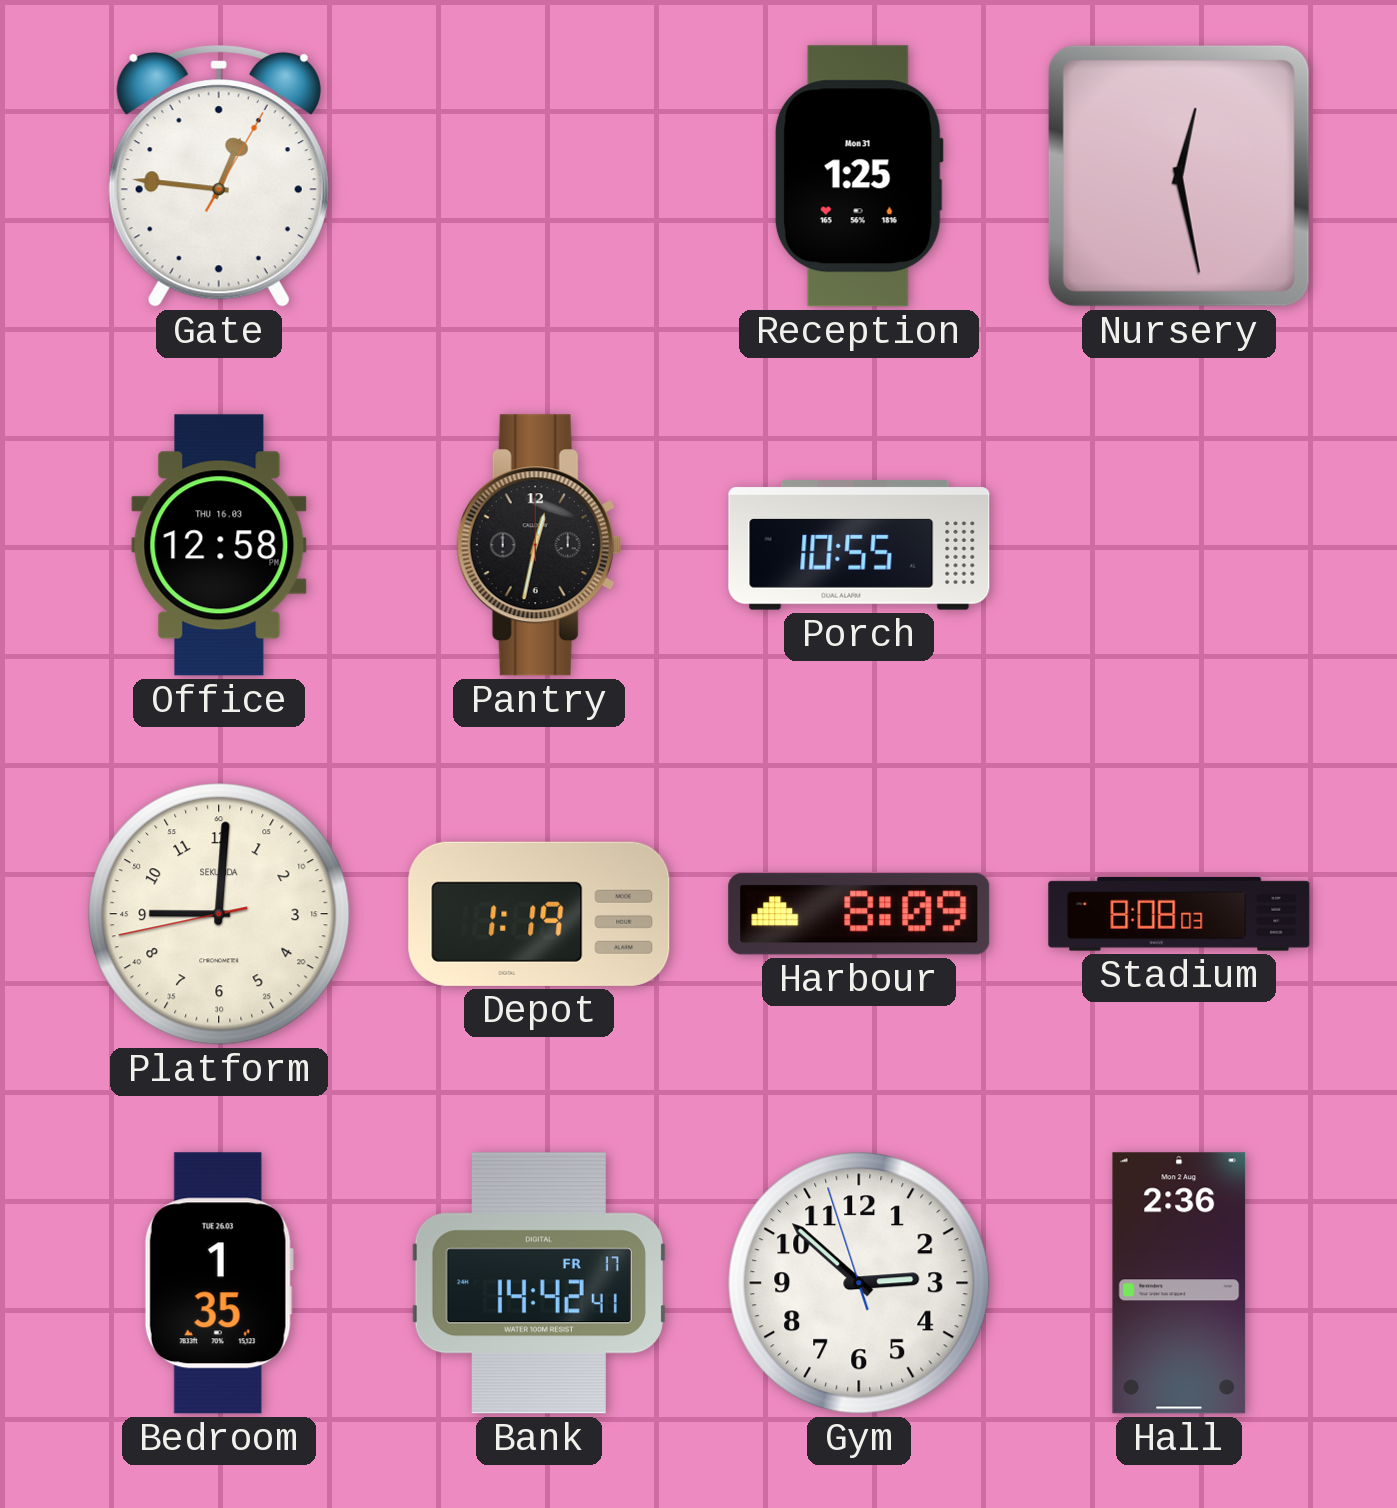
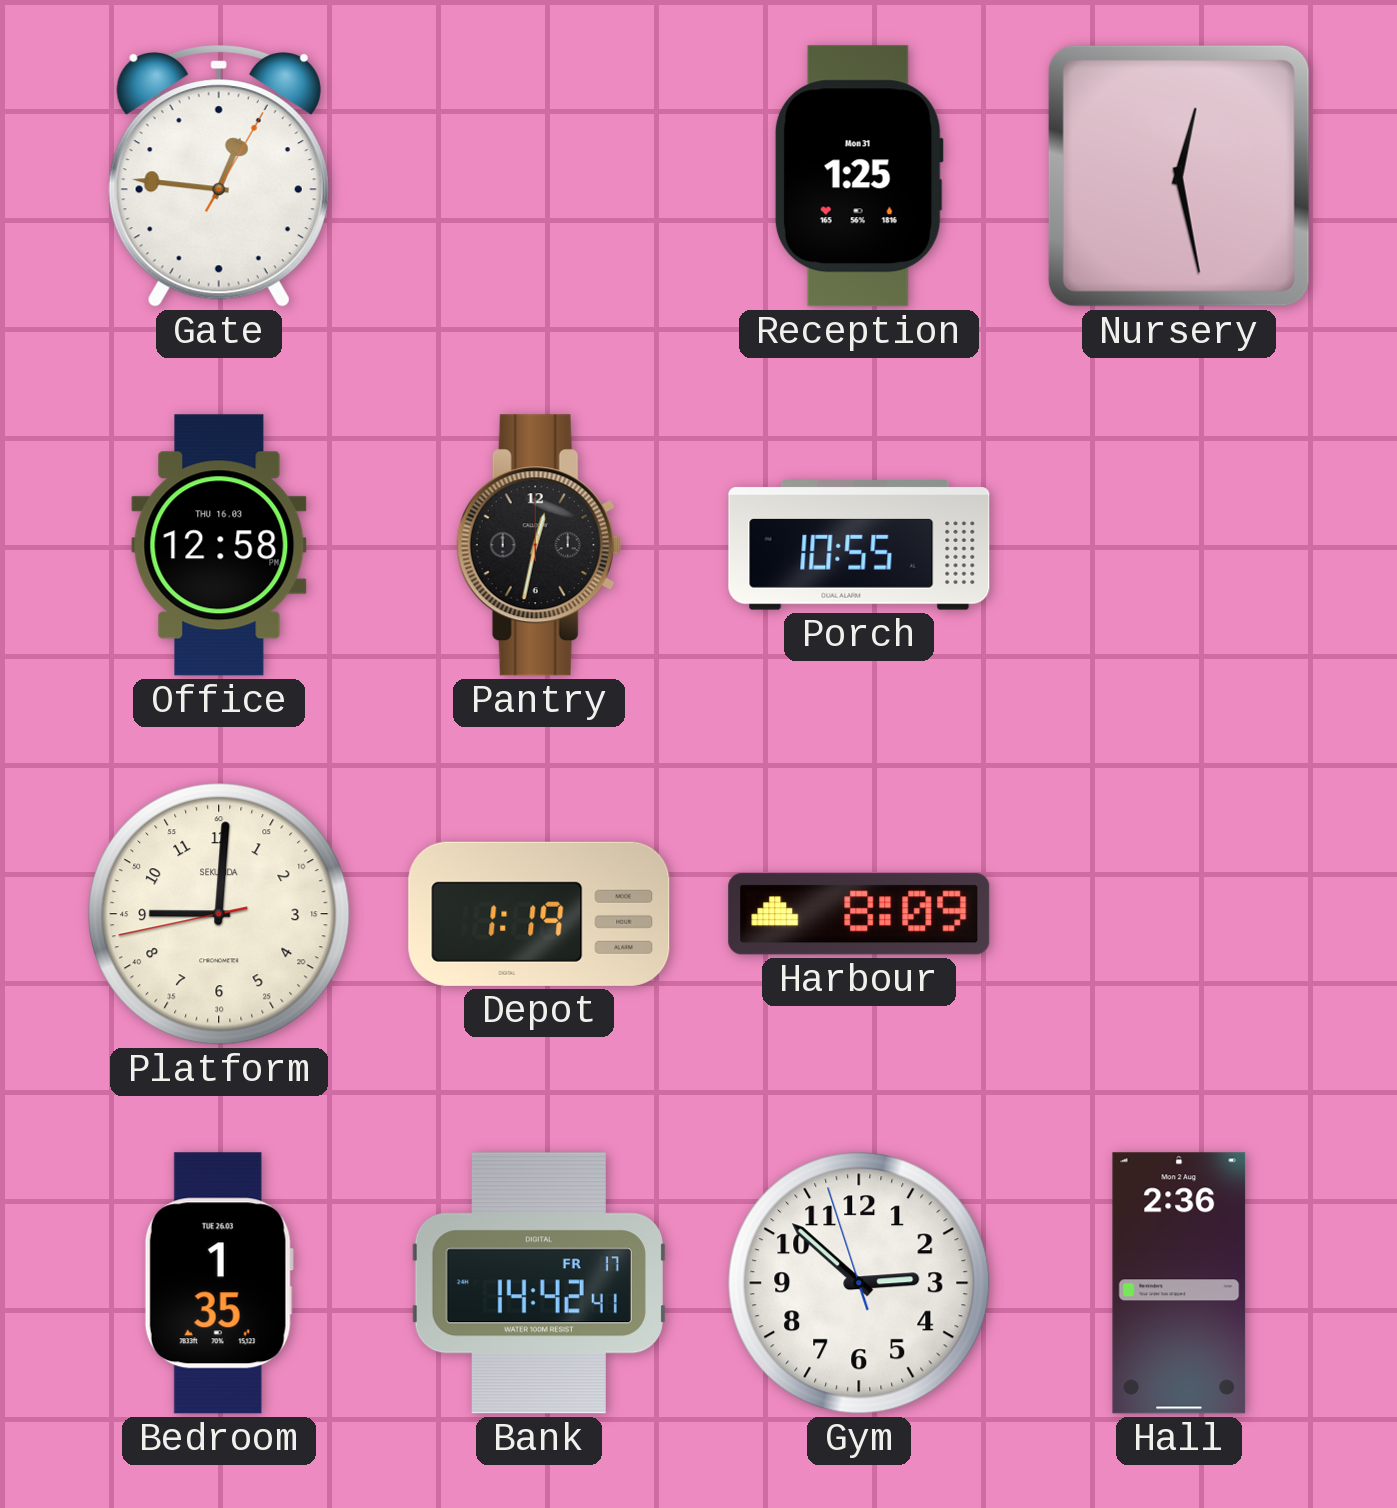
Stadium: 8:08 -> none
